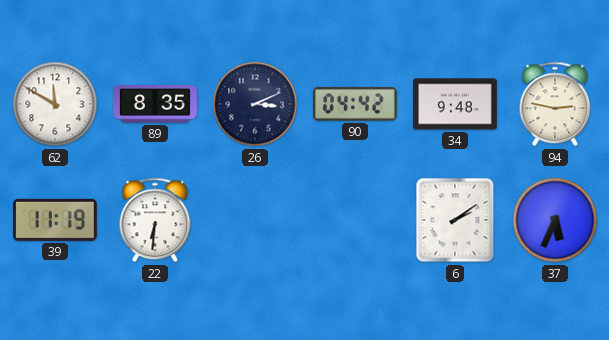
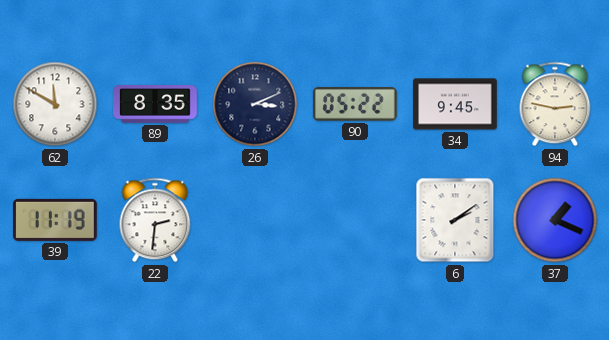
90: 04:42 -> 05:22
34: 9:48 -> 9:45
22: 6:31 -> 2:31
37: 5:34 -> 1:19
